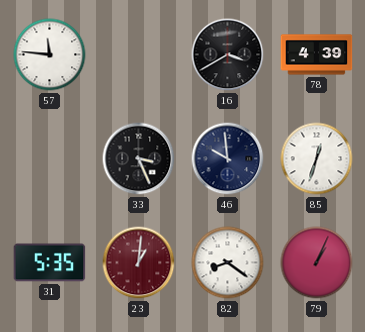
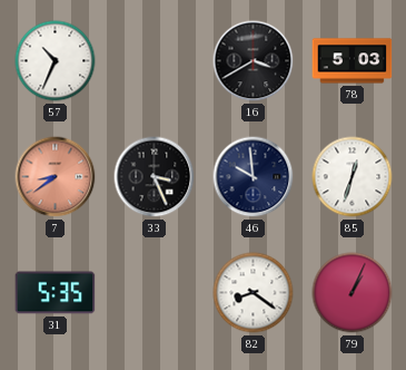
57: 11:46 -> 10:34
78: 4:39 -> 5:03
7: none -> 8:39
23: 1:01 -> none
